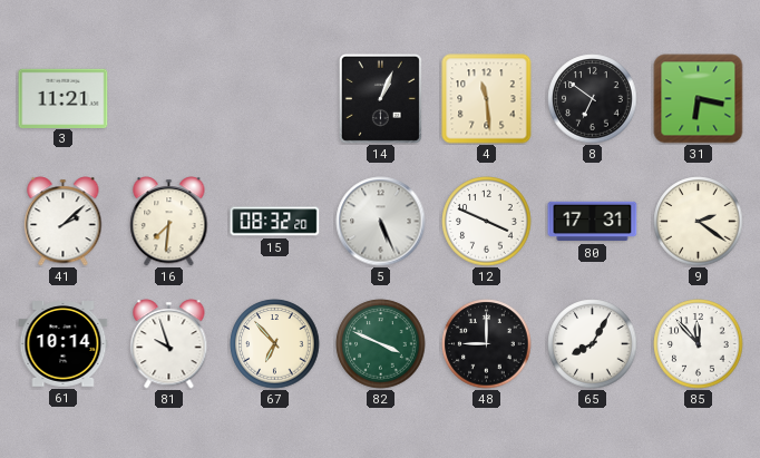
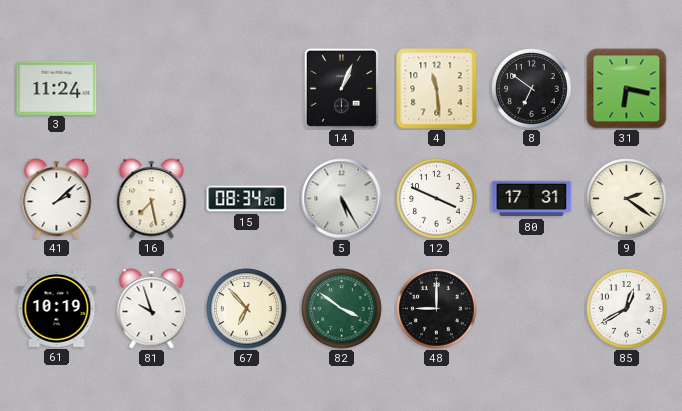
3: 11:21 -> 11:24
16: 7:31 -> 7:28
15: 08:32 -> 08:34
5: 5:26 -> 5:25
61: 10:14 -> 10:19
82: 3:49 -> 3:51
65: 8:05 -> none
85: 11:53 -> 12:40
